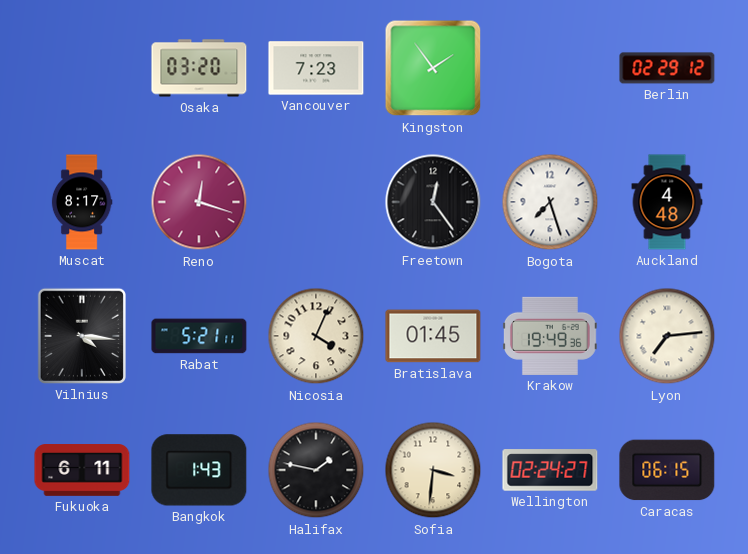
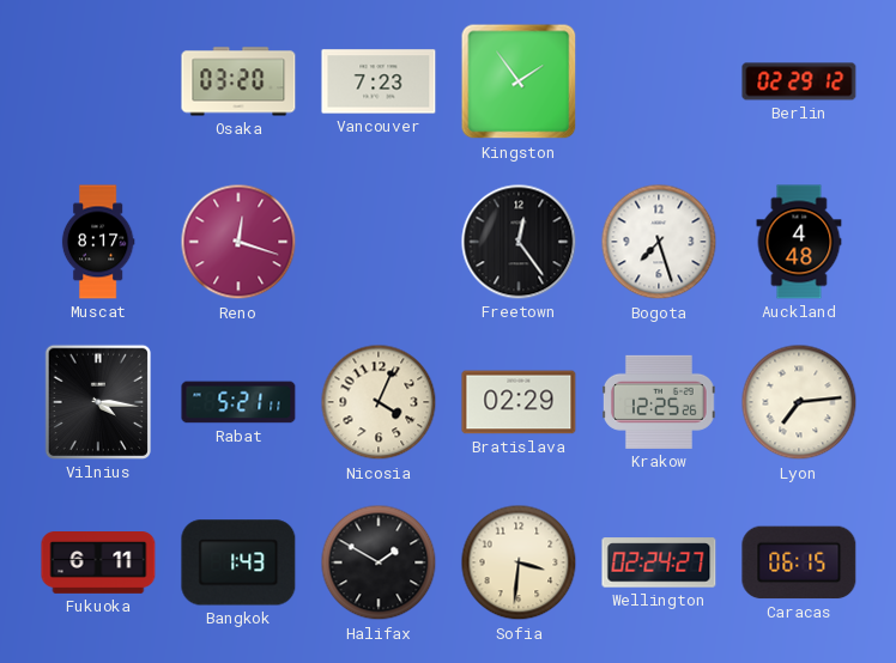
Bratislava: 01:45 -> 02:29
Krakow: 19:49 -> 12:25
Halifax: 1:47 -> 1:50
